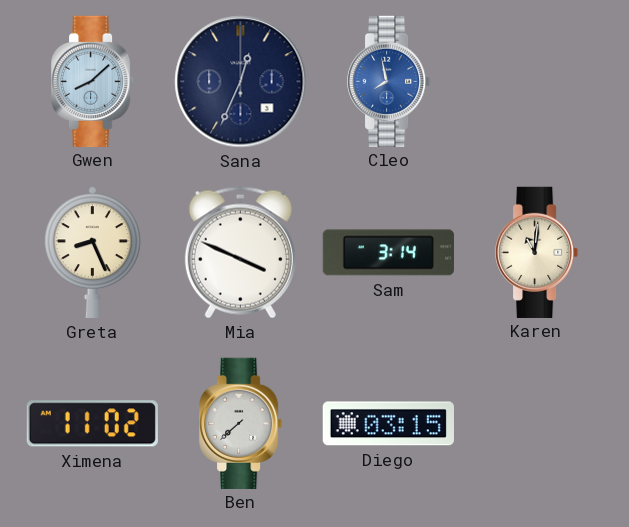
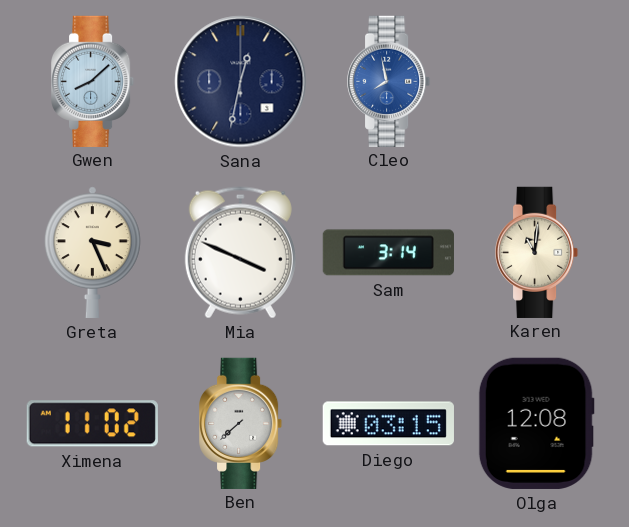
Sana: 12:34 -> 12:32
Greta: 8:26 -> 3:26
Olga: none -> 12:08
